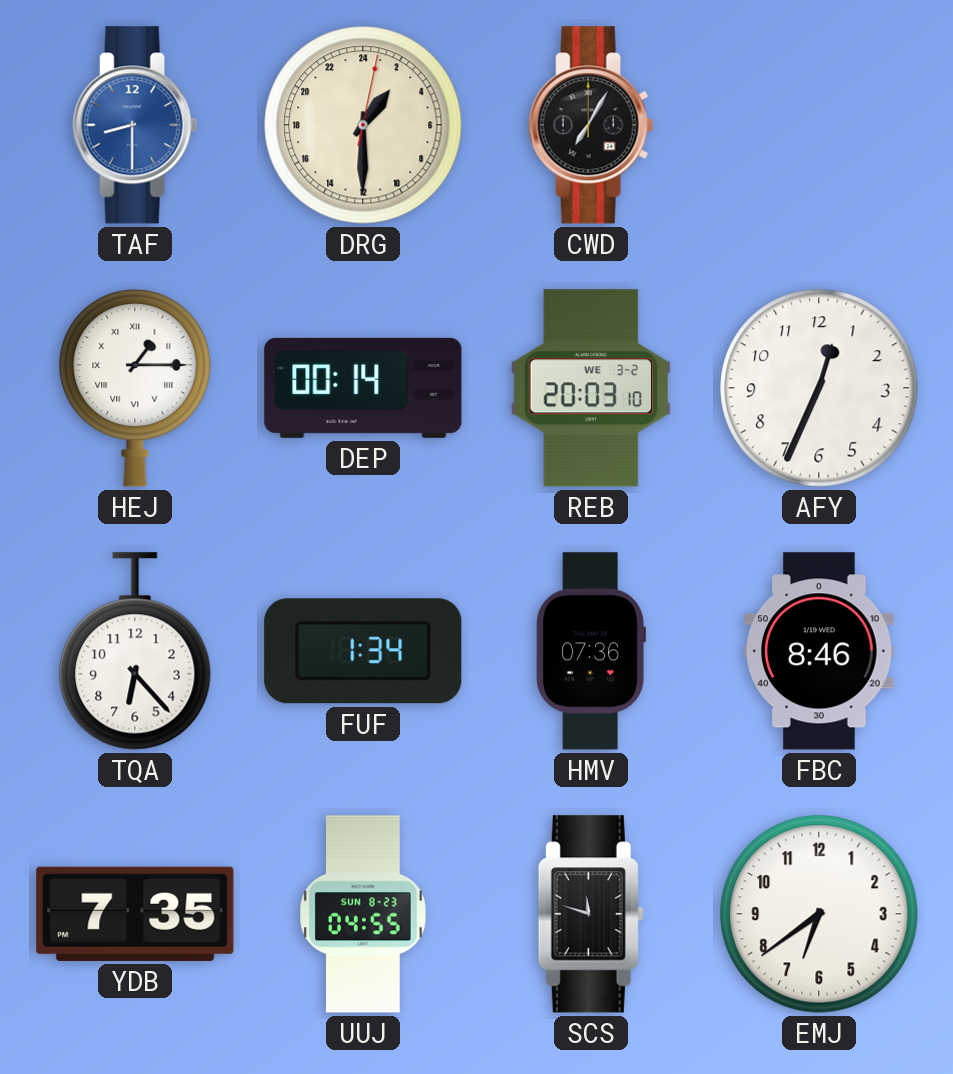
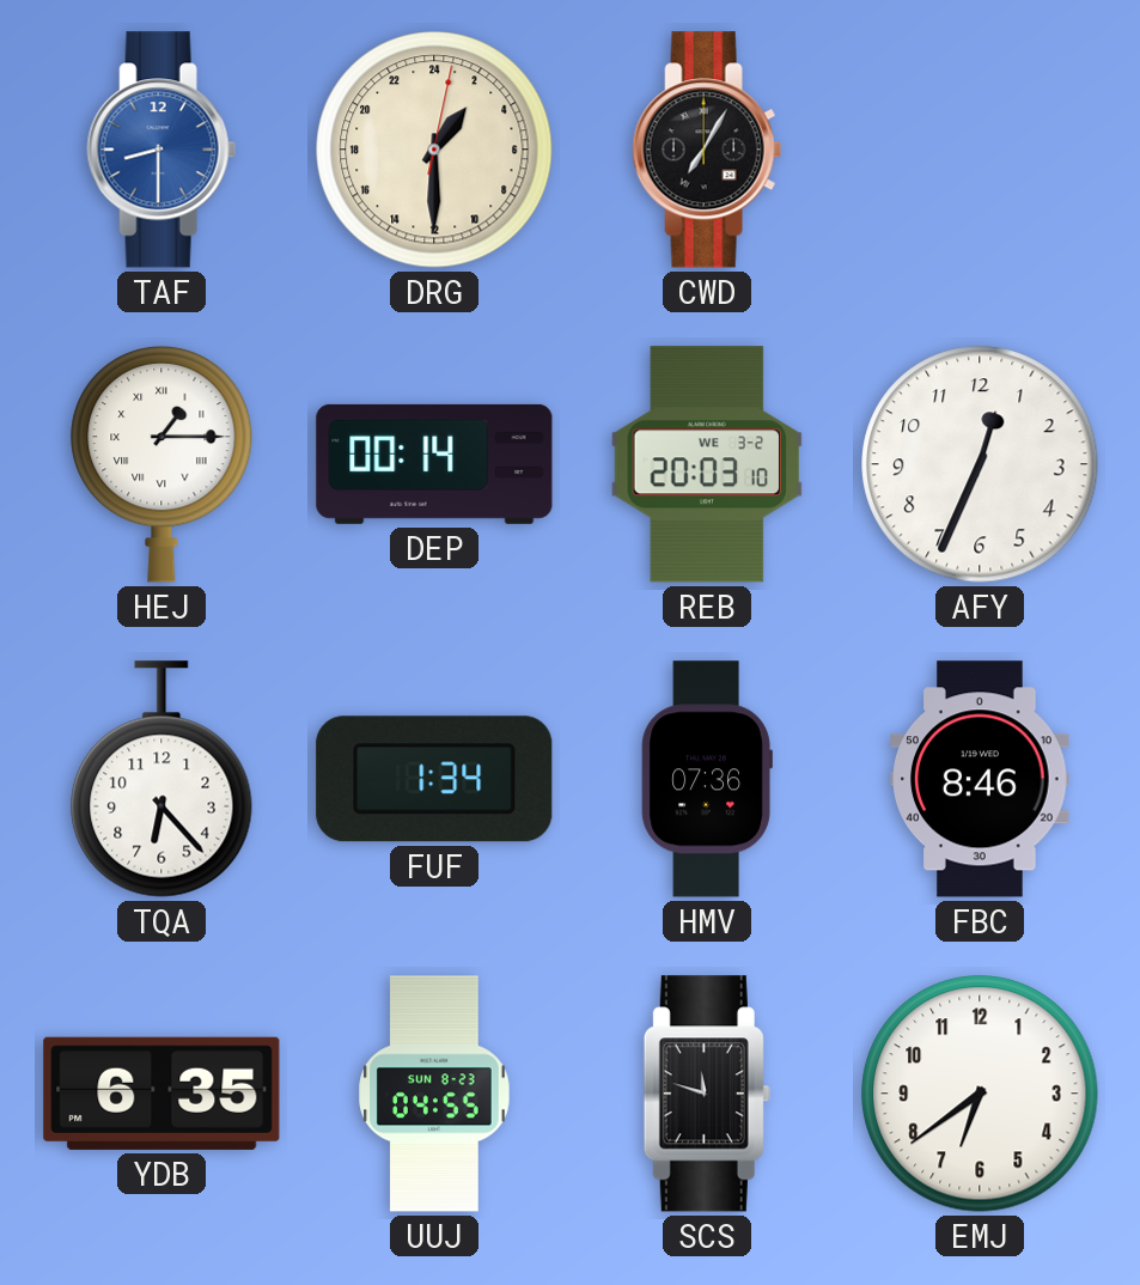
YDB: 7:35 -> 6:35
